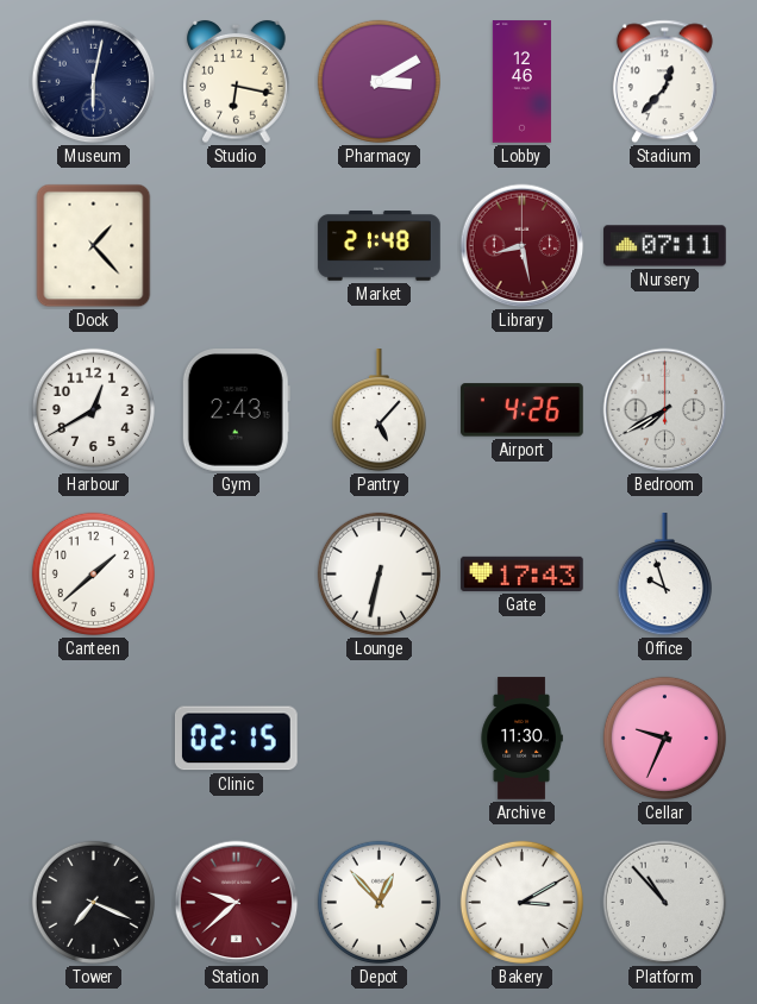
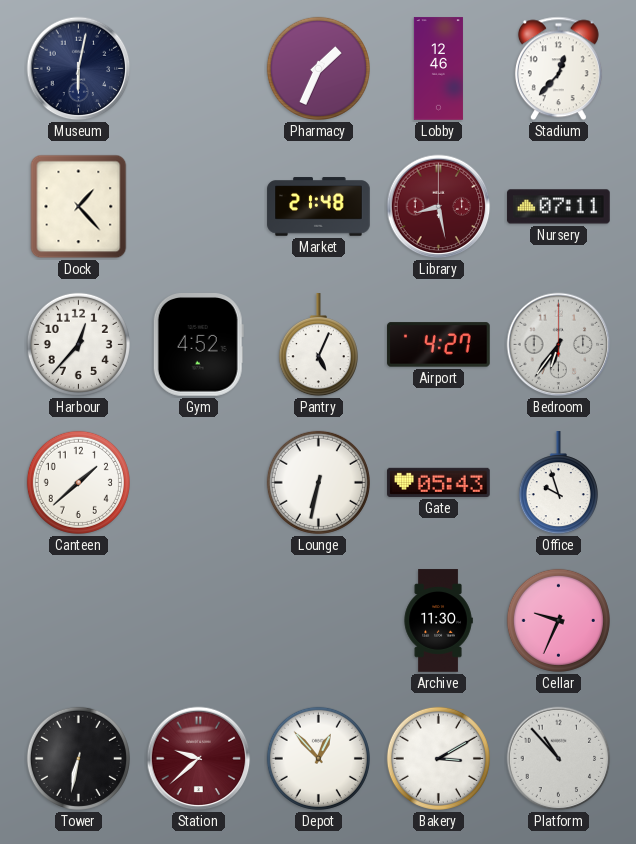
Studio: 6:17 -> none
Pharmacy: 3:10 -> 1:34
Harbour: 12:40 -> 12:37
Gym: 2:43 -> 4:52
Pantry: 5:07 -> 5:04
Airport: 4:26 -> 4:27
Bedroom: 7:40 -> 6:36
Gate: 17:43 -> 05:43
Clinic: 02:15 -> none
Tower: 7:19 -> 6:32
